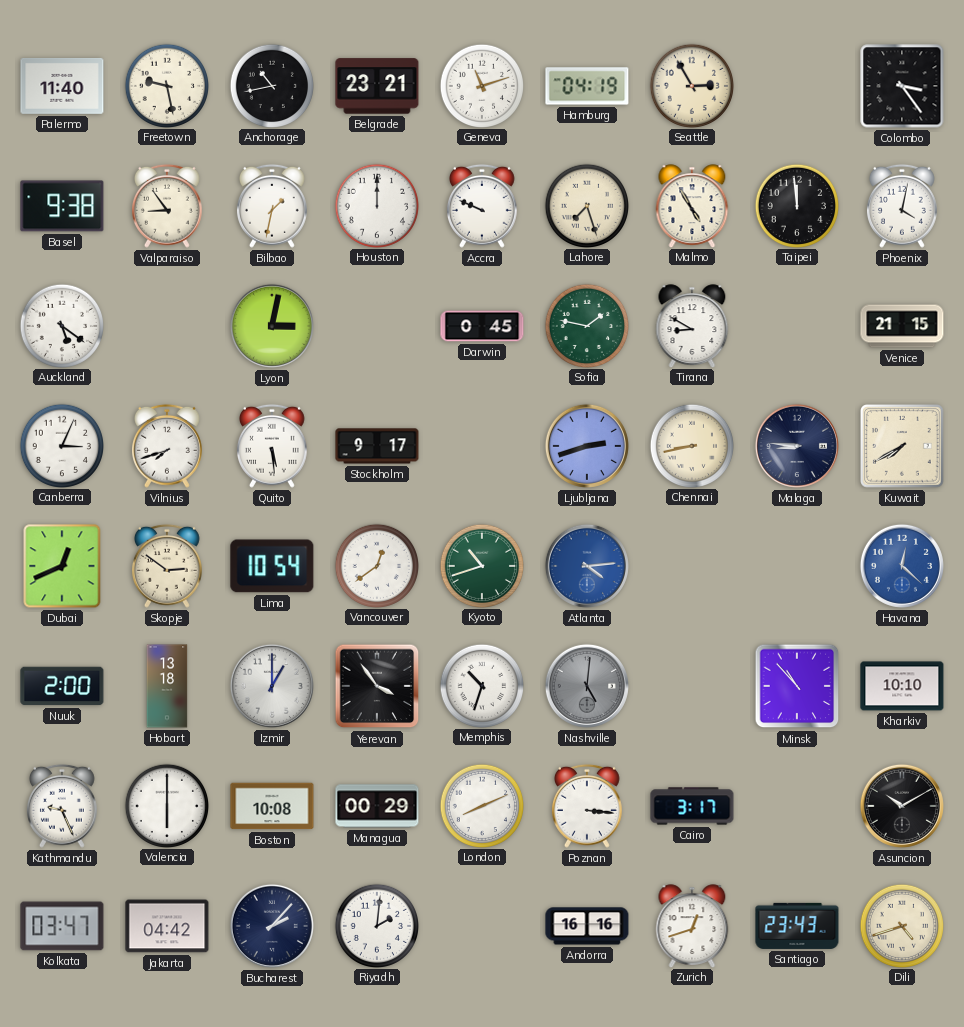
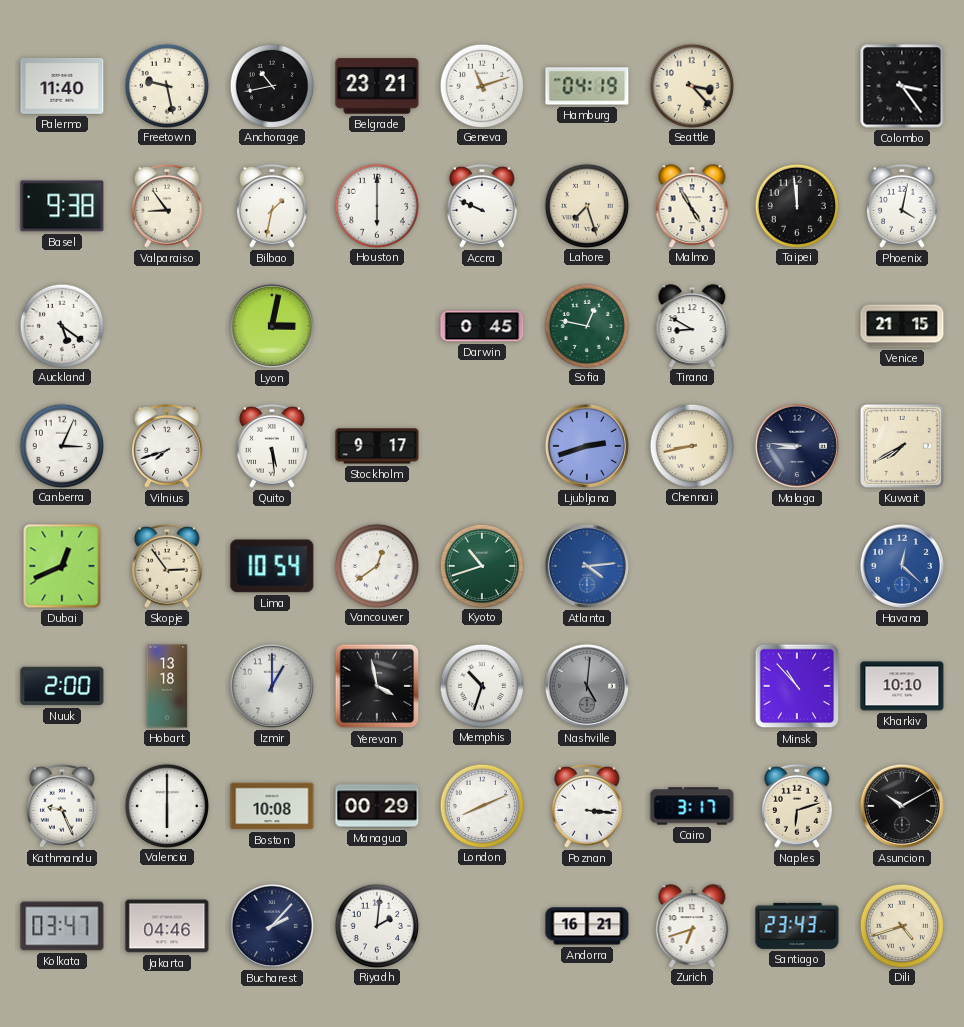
Seattle: 2:55 -> 3:23
Houston: 12:00 -> 6:00
Sofia: 1:47 -> 12:47
Skopje: 2:51 -> 2:54
Yerevan: 3:54 -> 3:58
Naples: none -> 6:12
Jakarta: 04:42 -> 04:46
Andorra: 16:16 -> 16:21
Zurich: 12:42 -> 6:42
